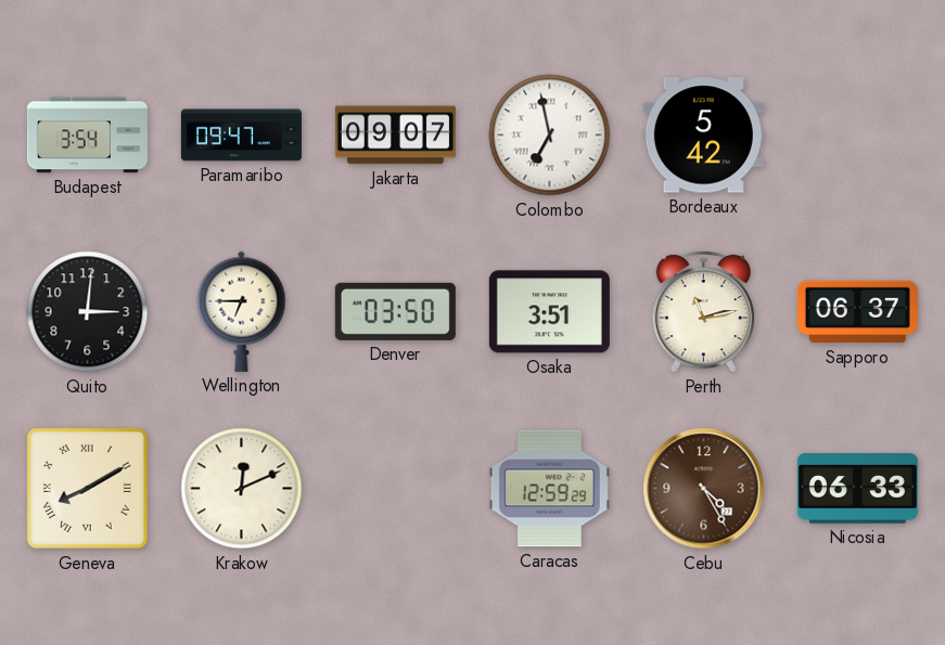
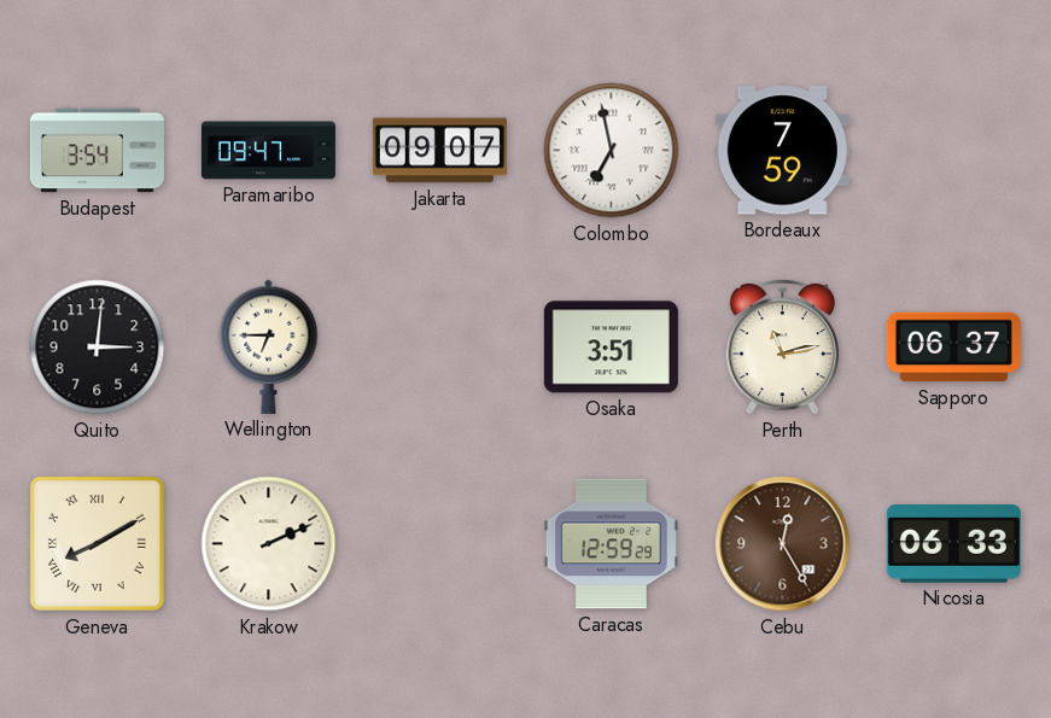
Bordeaux: 5:42 -> 7:59
Denver: 03:50 -> none
Krakow: 12:11 -> 2:11
Cebu: 4:25 -> 12:25
